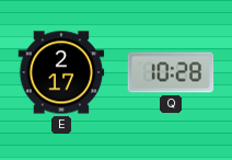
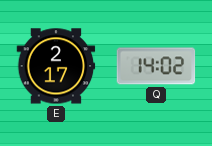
Q: 10:28 -> 14:02
